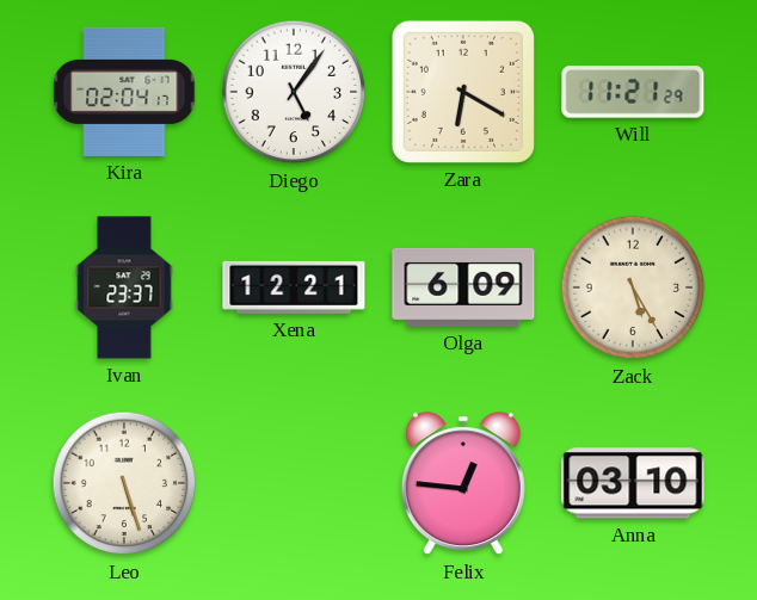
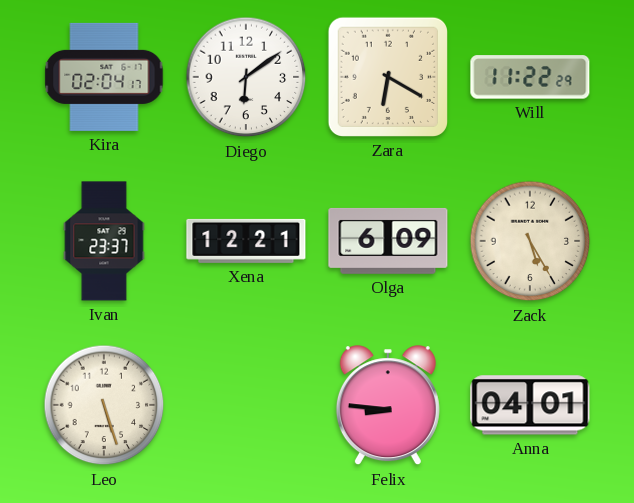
Diego: 5:06 -> 6:09
Will: 11:21 -> 11:22
Felix: 12:46 -> 8:46
Anna: 03:10 -> 04:01
